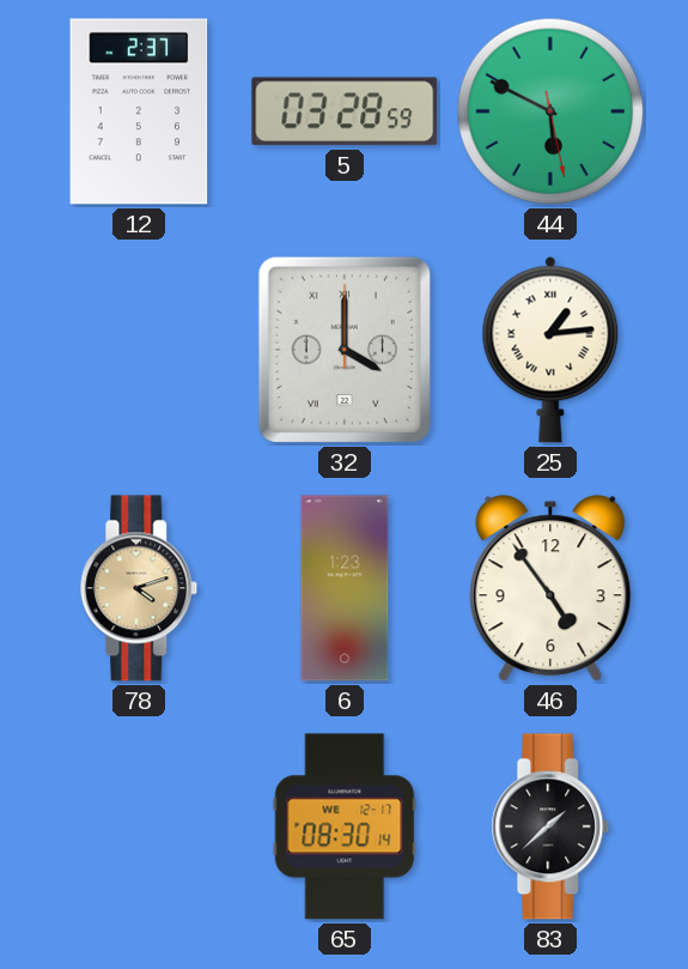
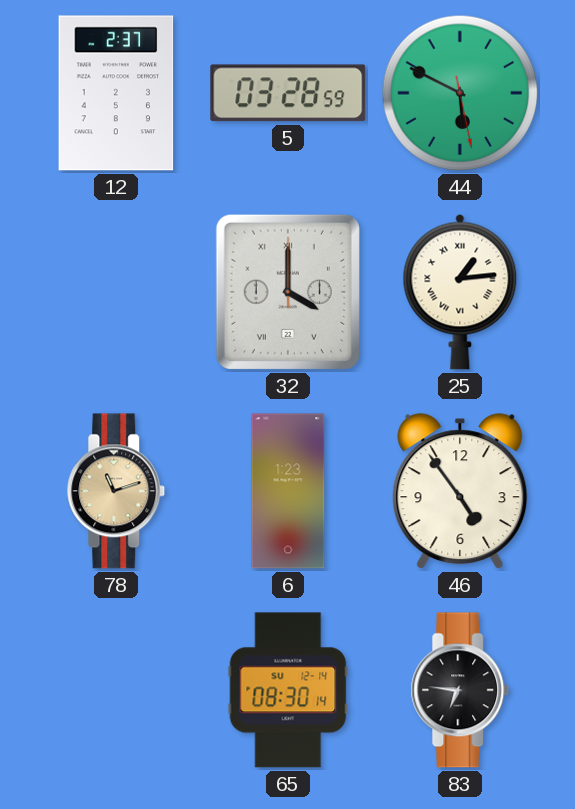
78: 4:12 -> 11:12
65 date: WE 12-17 -> SU 12-14
83: 1:38 -> 6:46
